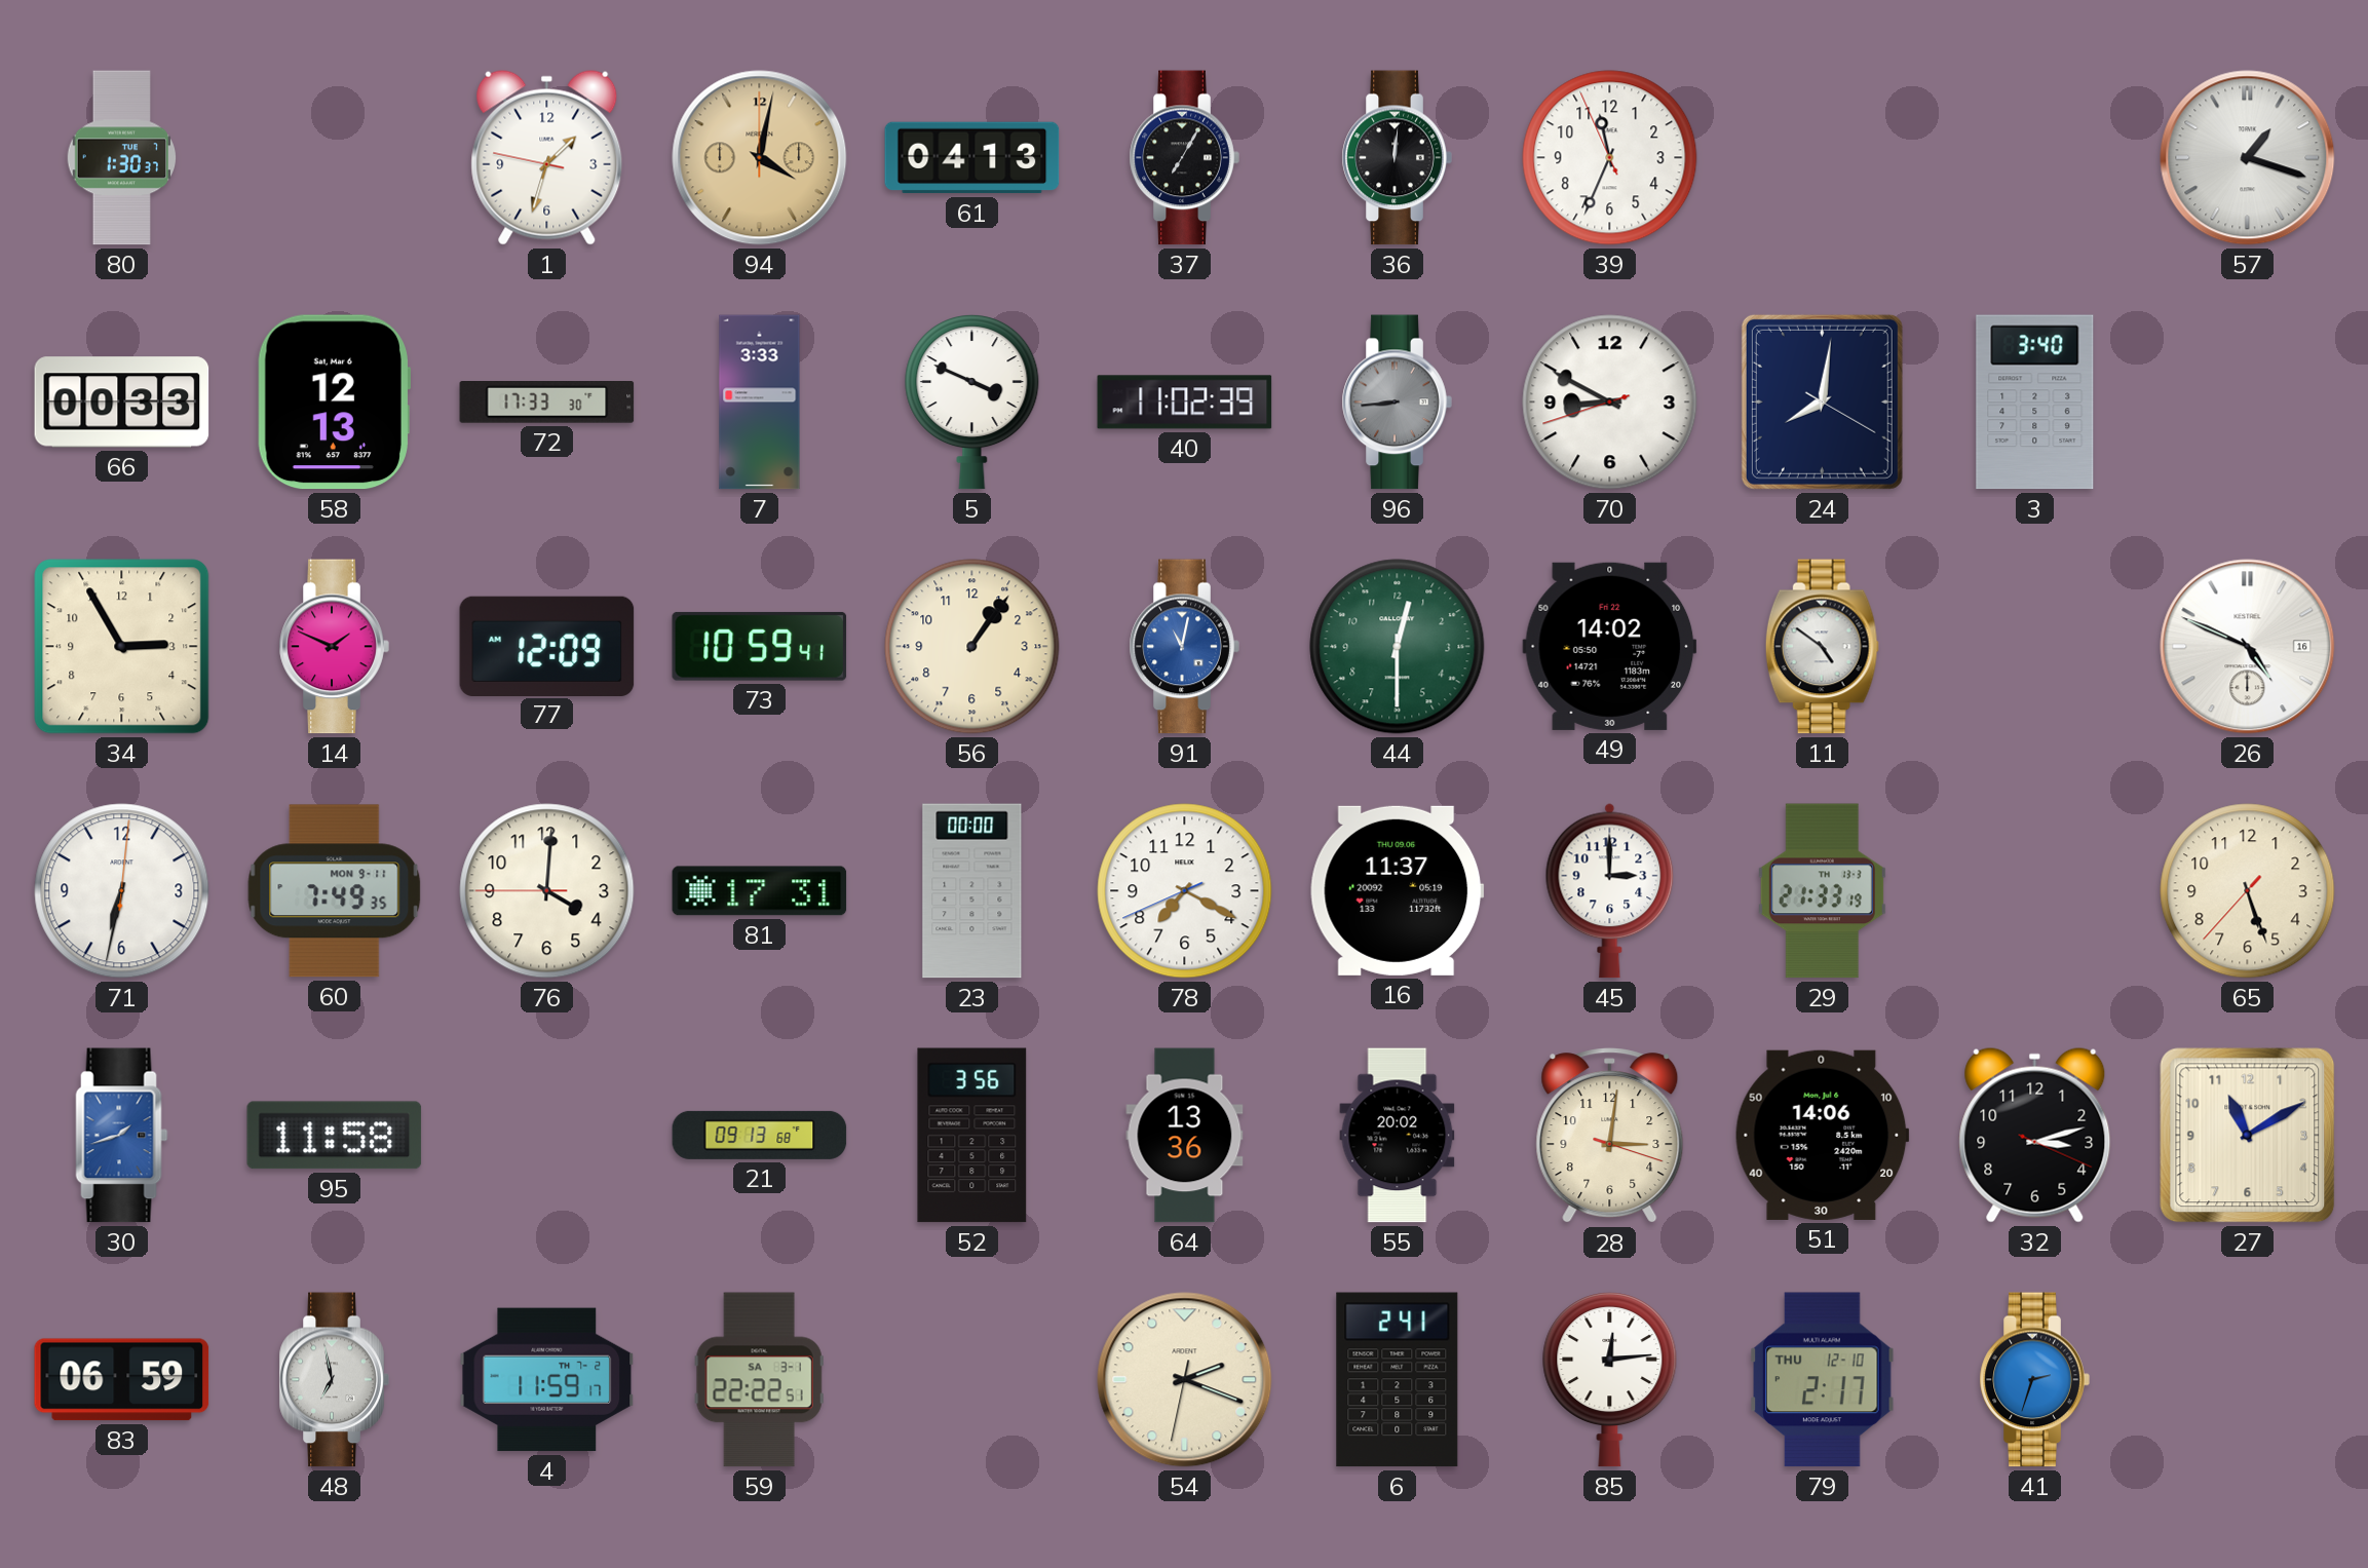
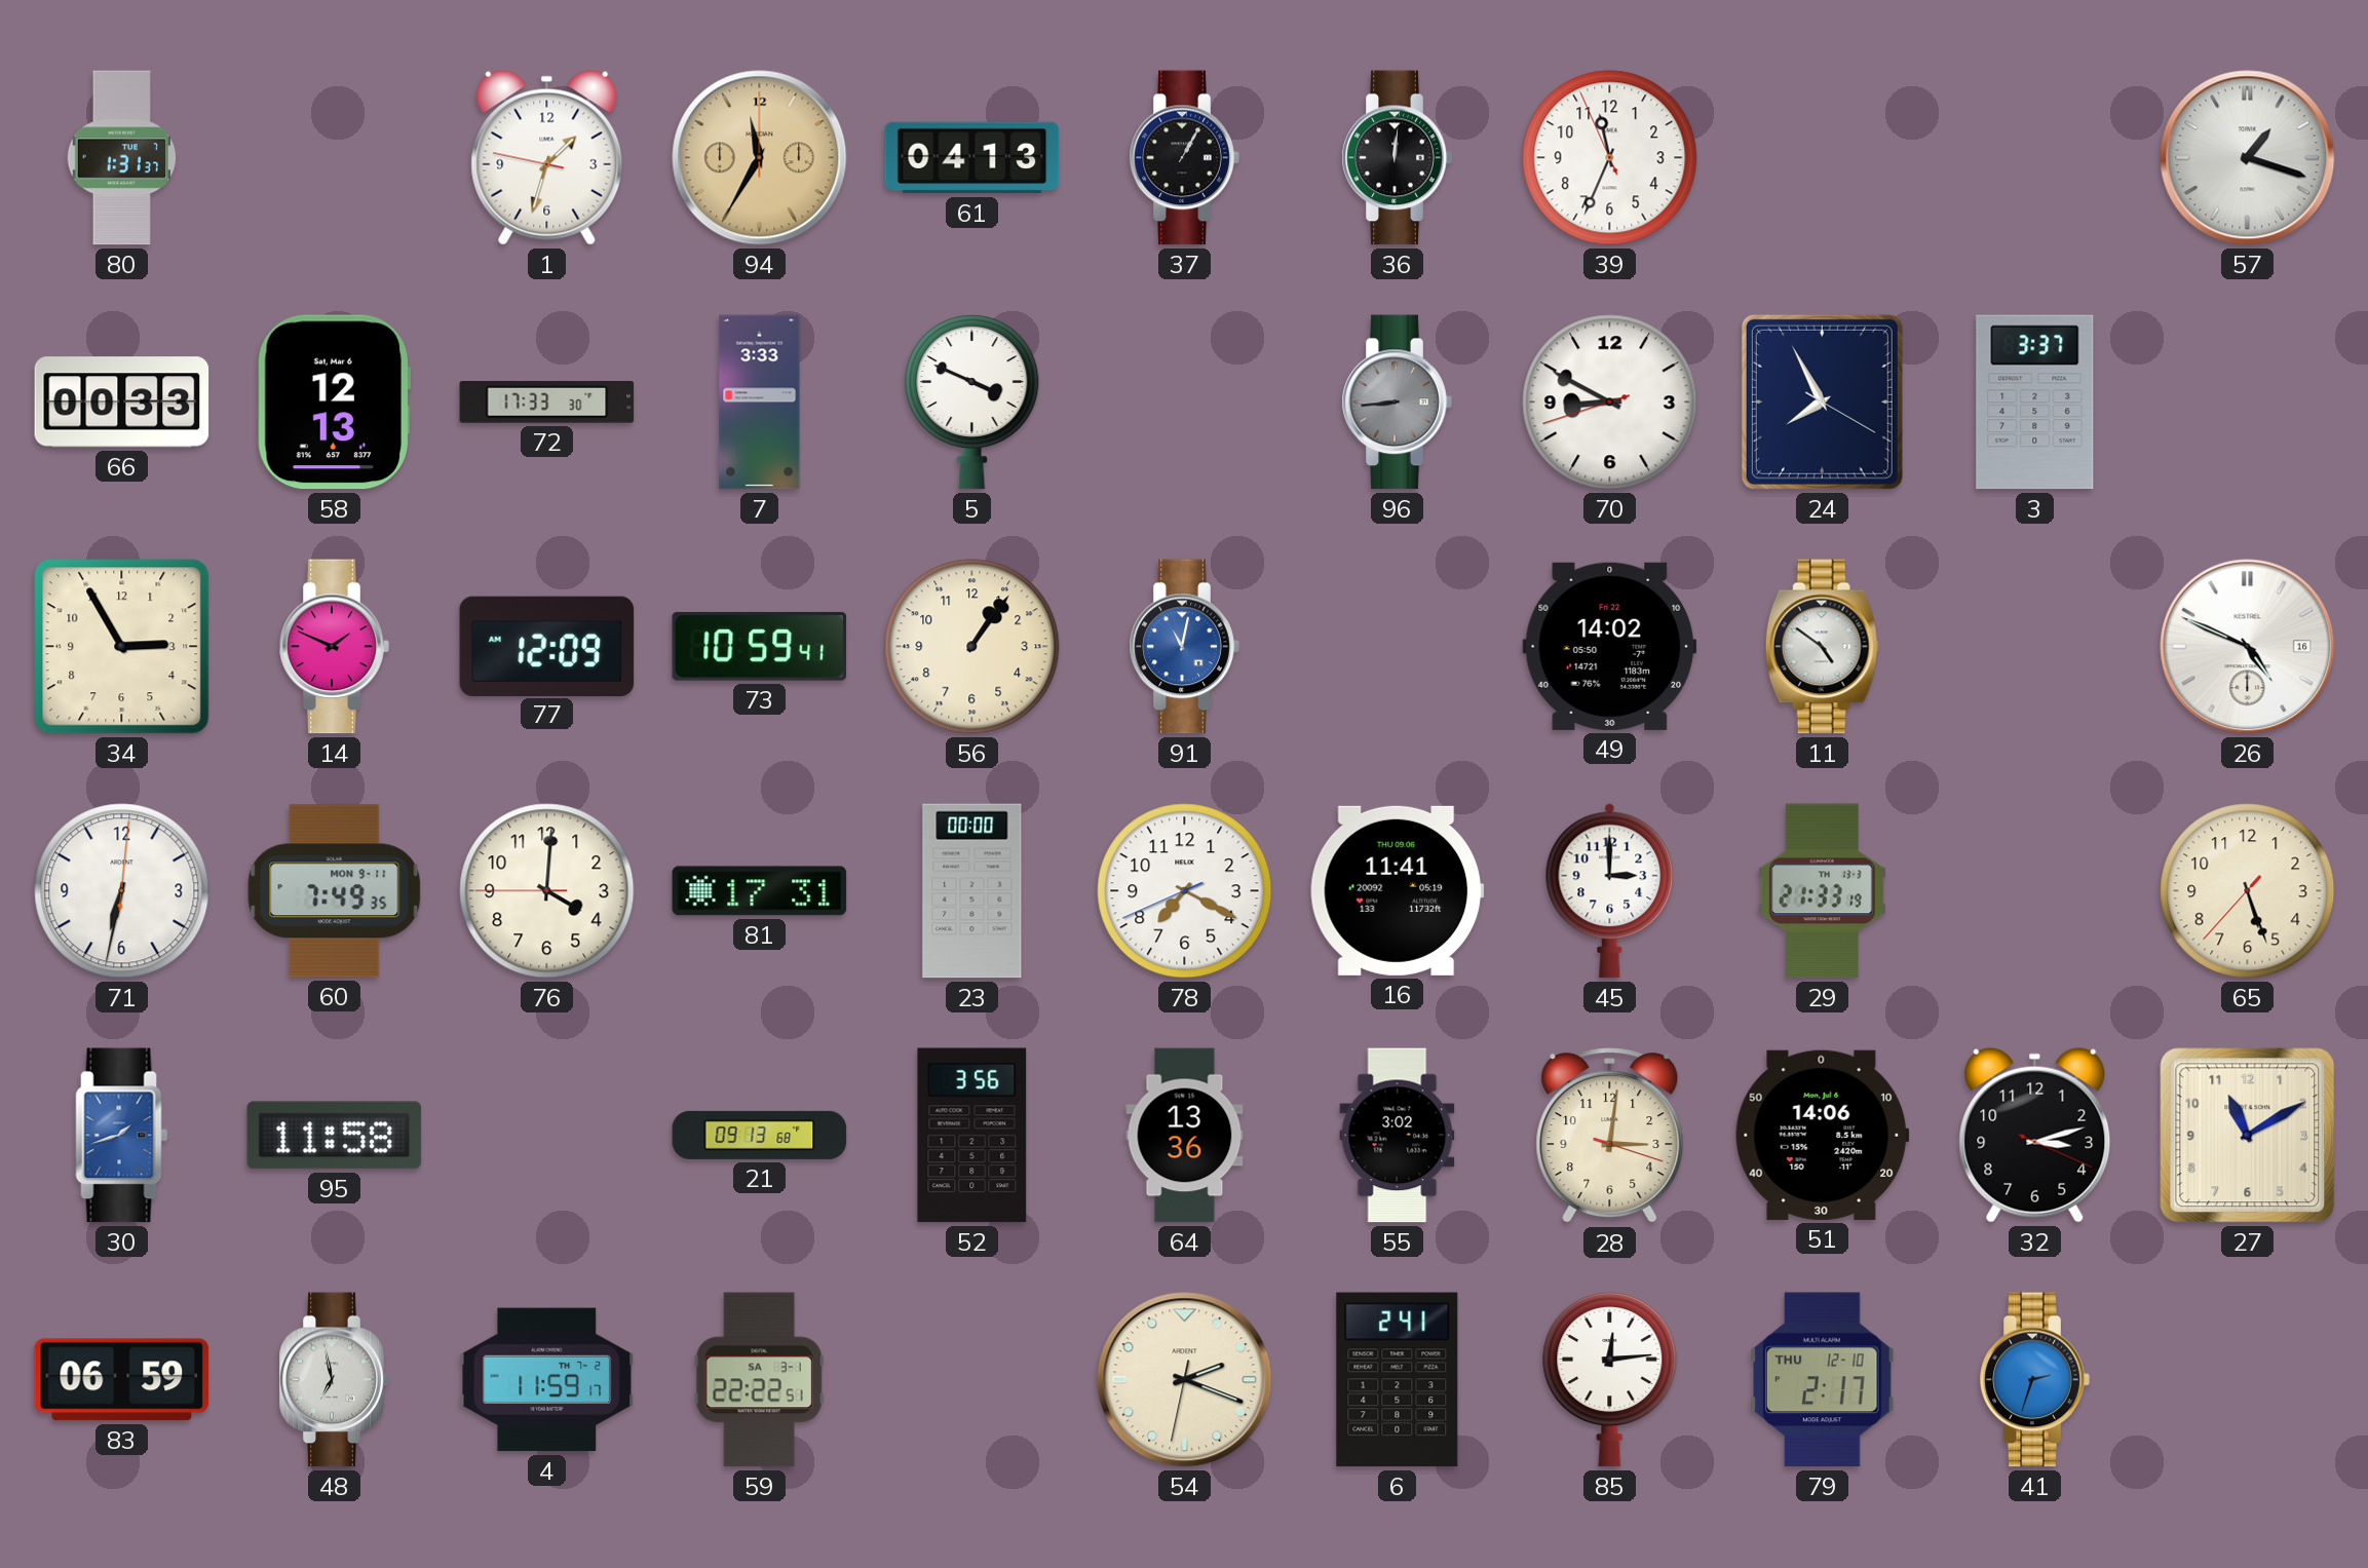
80: 1:30 -> 1:31
94: 4:02 -> 11:35
37: 7:05 -> 1:05
40: 11:02 -> none
24: 8:01 -> 7:55
3: 3:40 -> 3:37
44: 12:30 -> none
16: 11:37 -> 11:41
55: 20:02 -> 3:02
